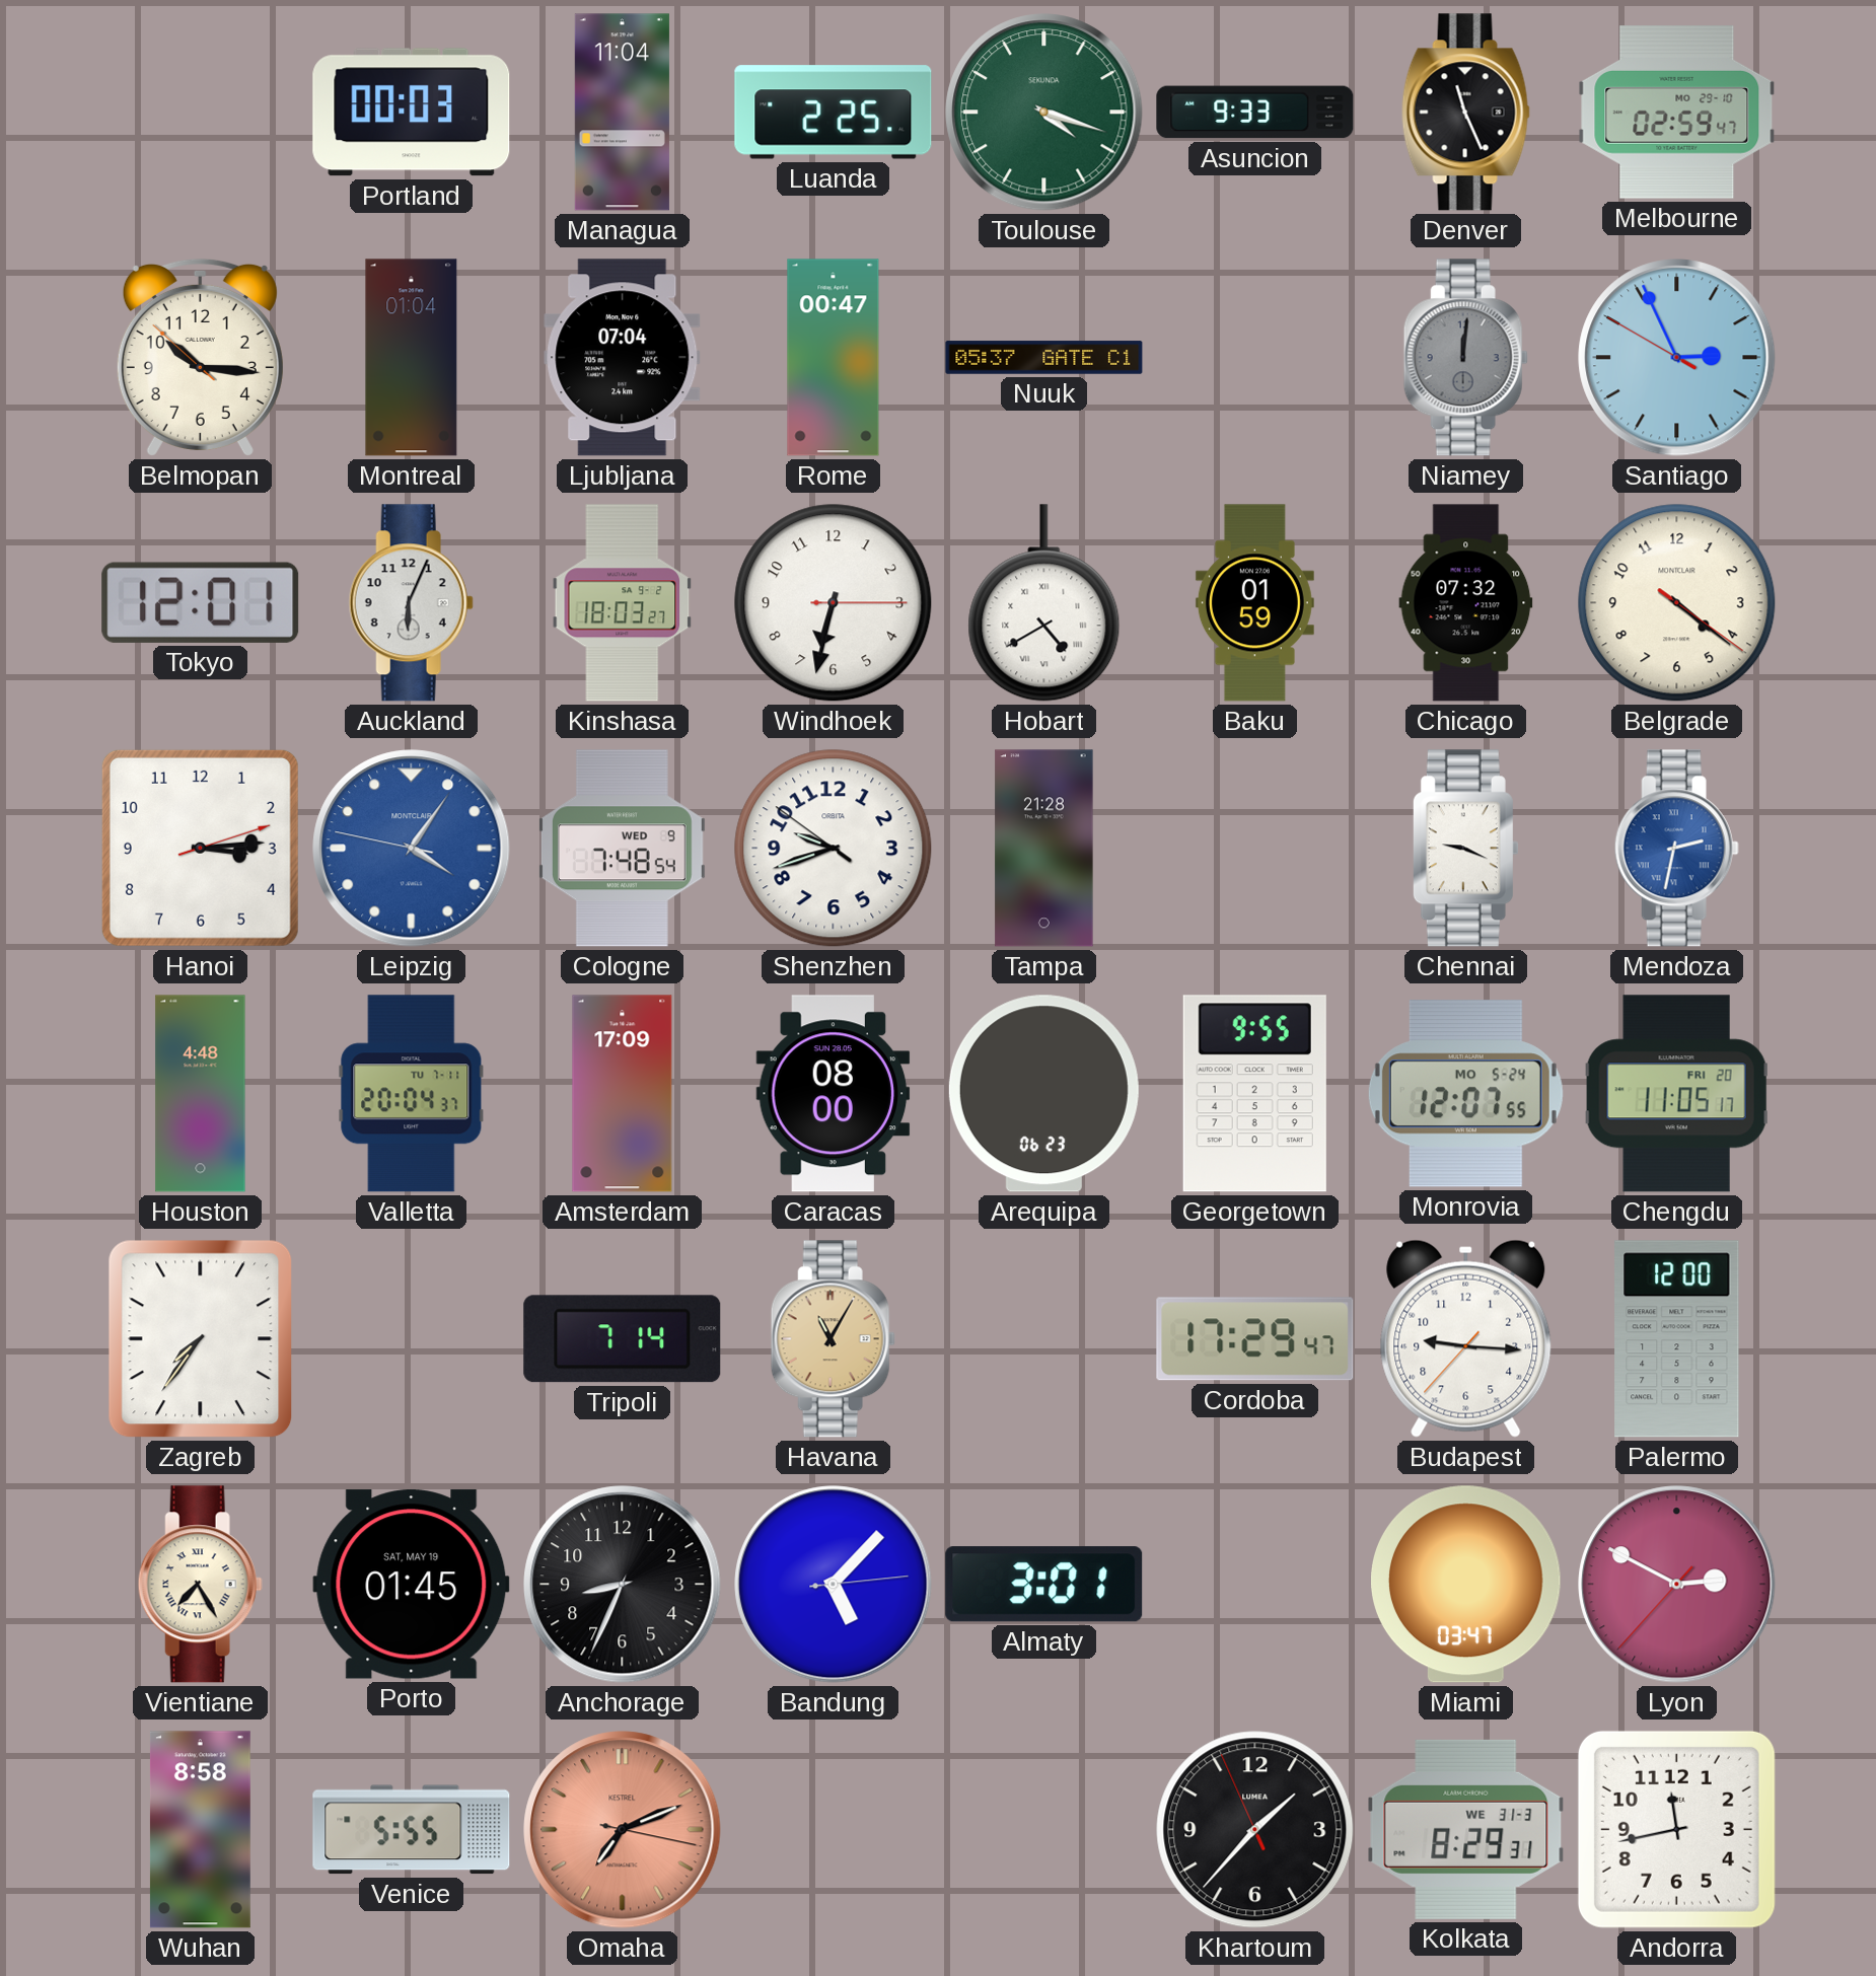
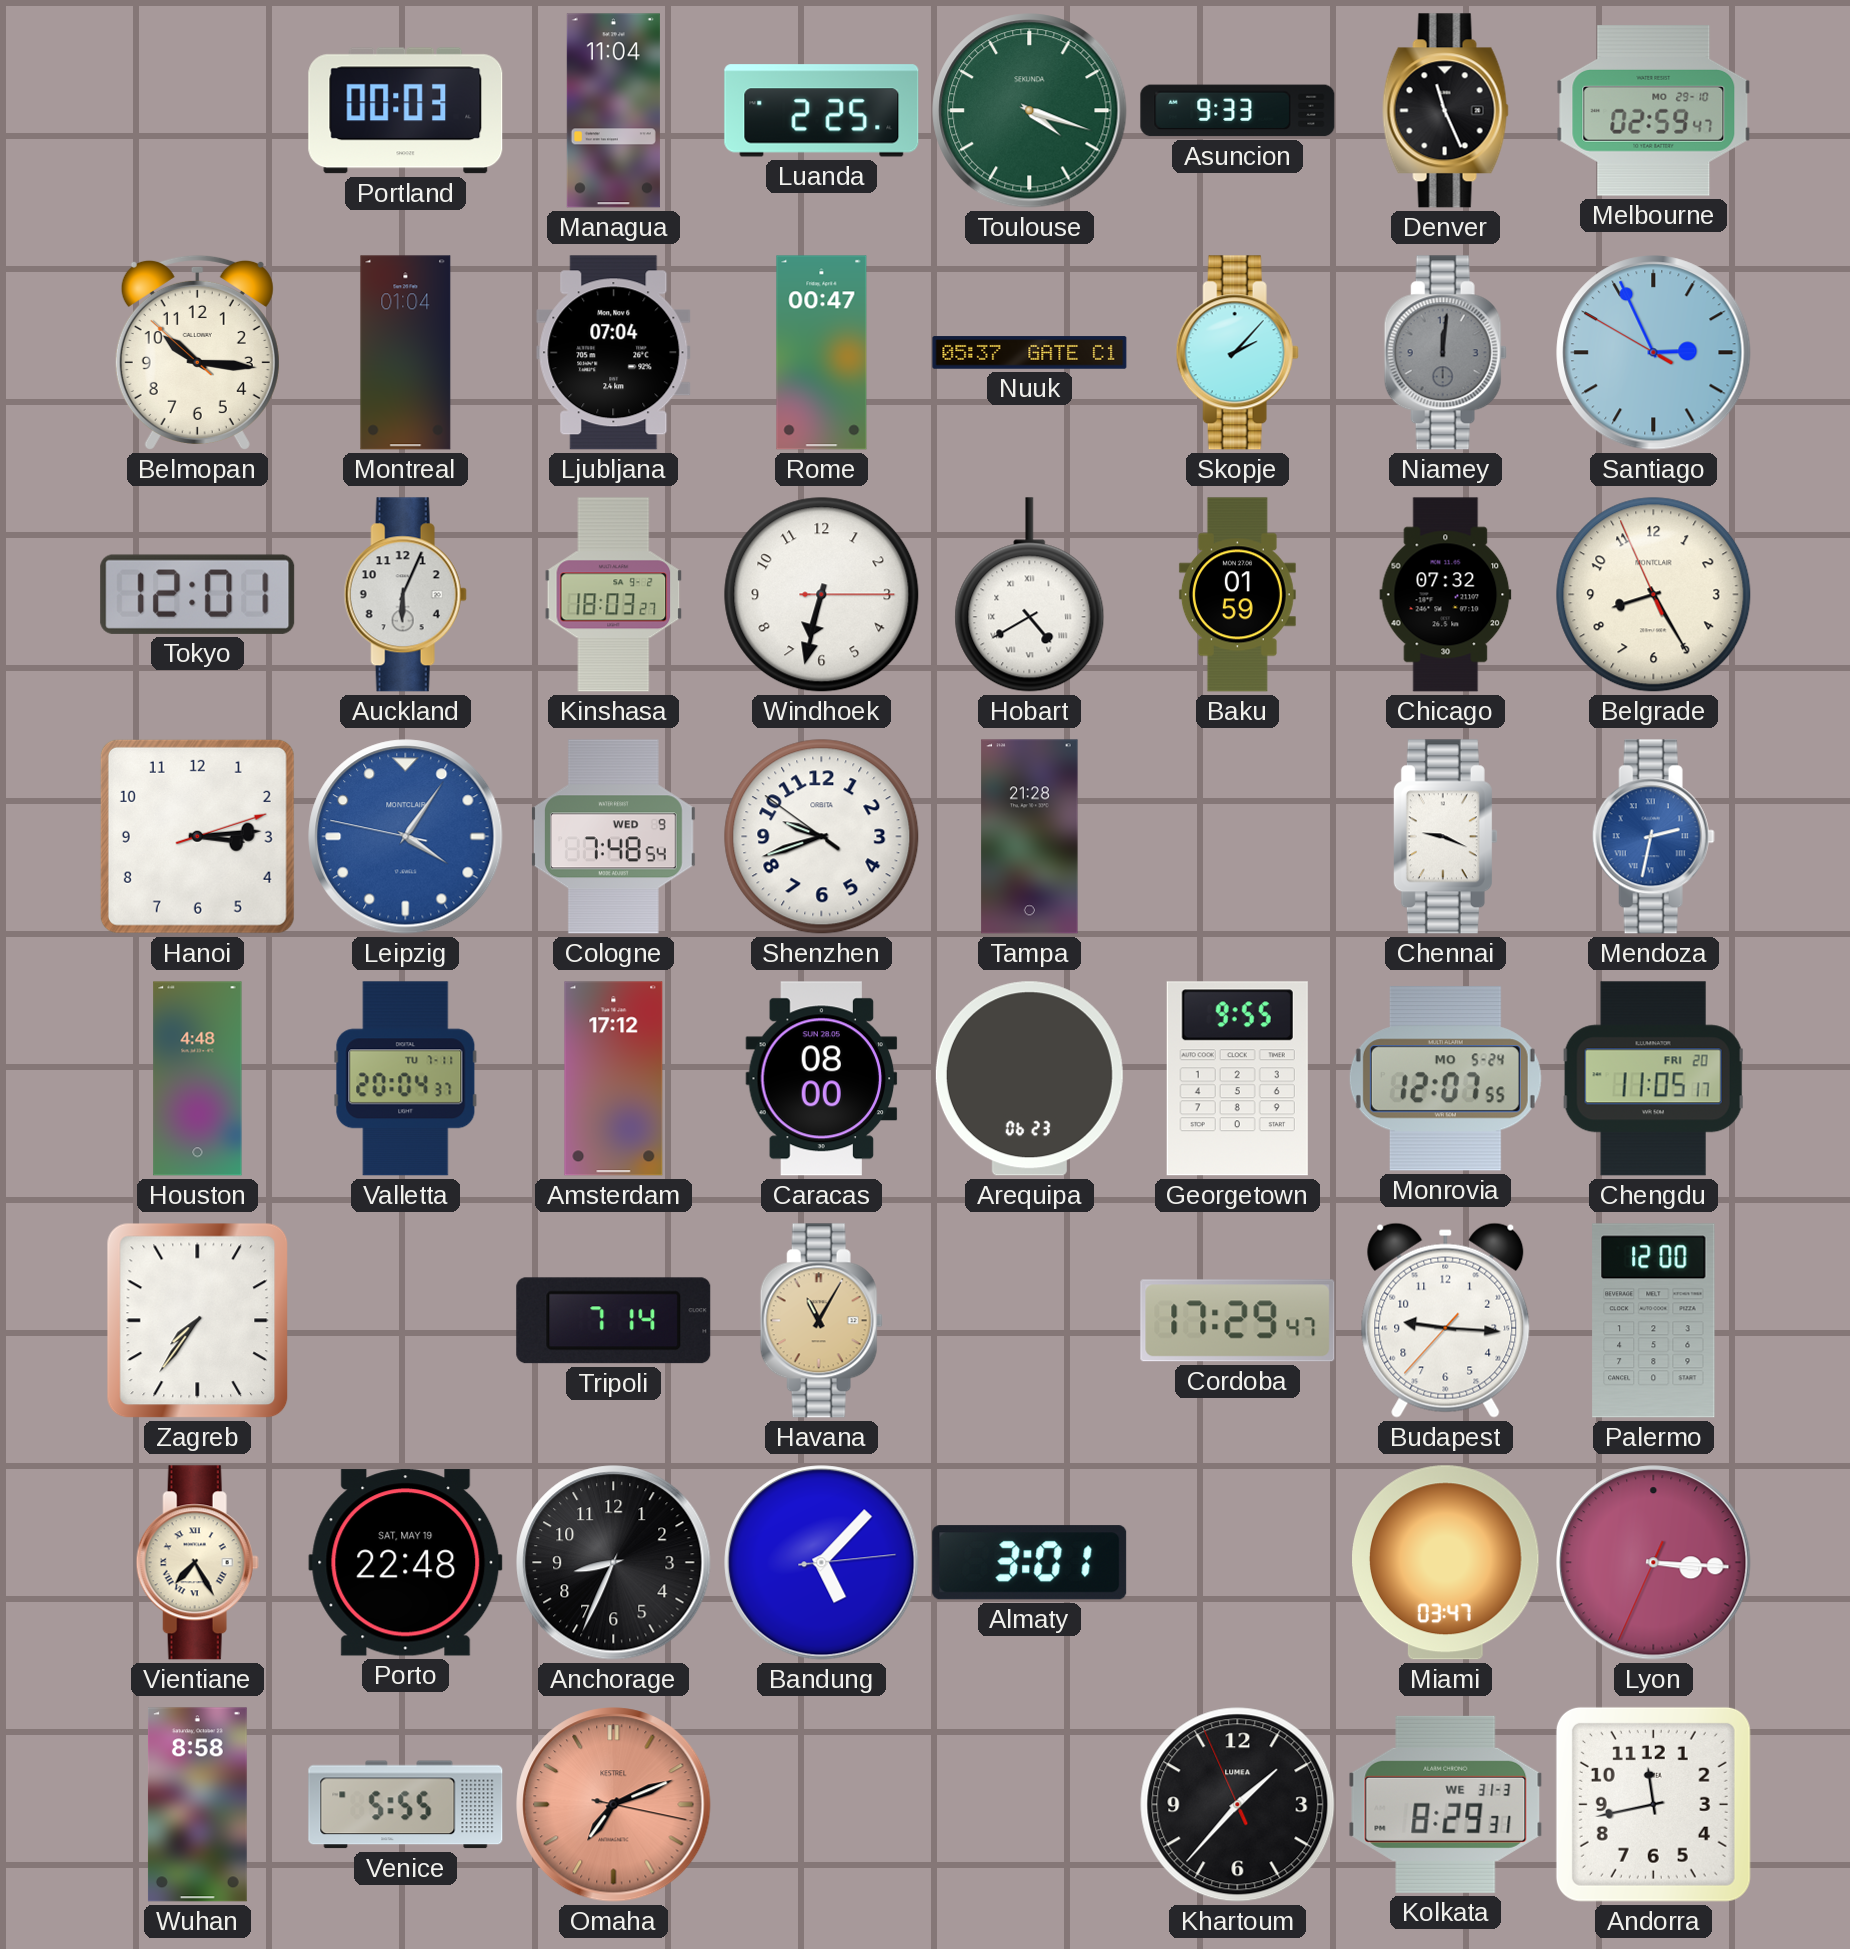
Skopje: none -> 2:07
Belgrade: 4:21 -> 8:24
Amsterdam: 17:09 -> 17:12
Porto: 01:45 -> 22:48
Lyon: 2:49 -> 3:15
